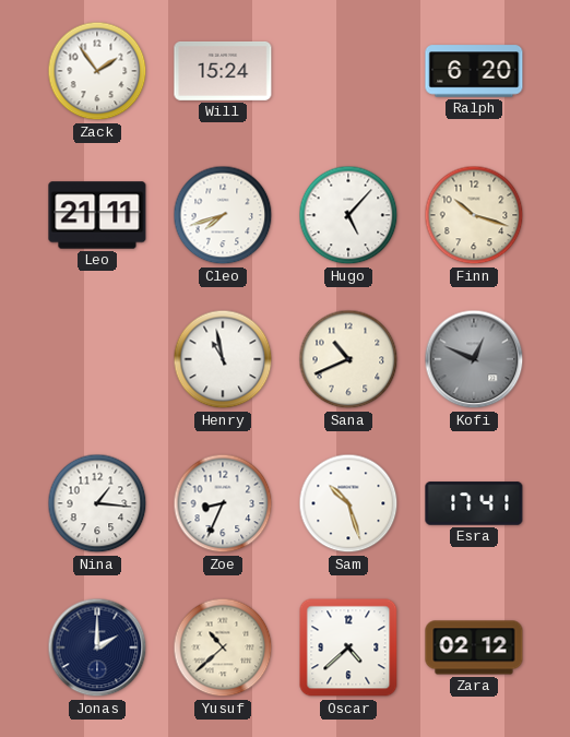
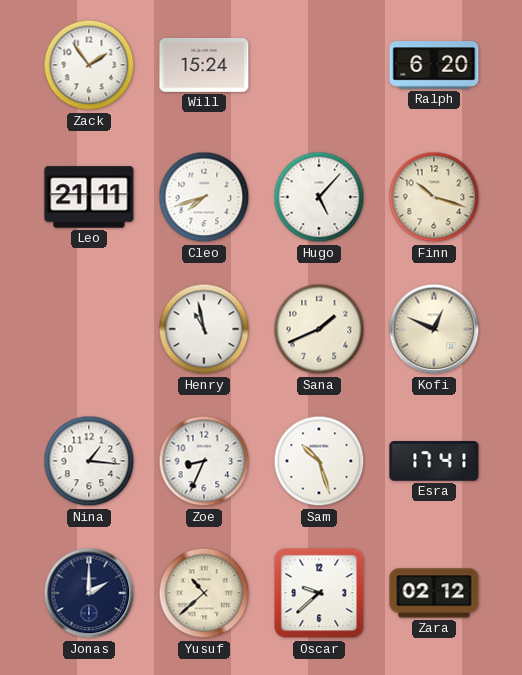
Sana: 10:41 -> 1:41
Kofi dial: grey -> cream
Oscar: 4:38 -> 9:38
